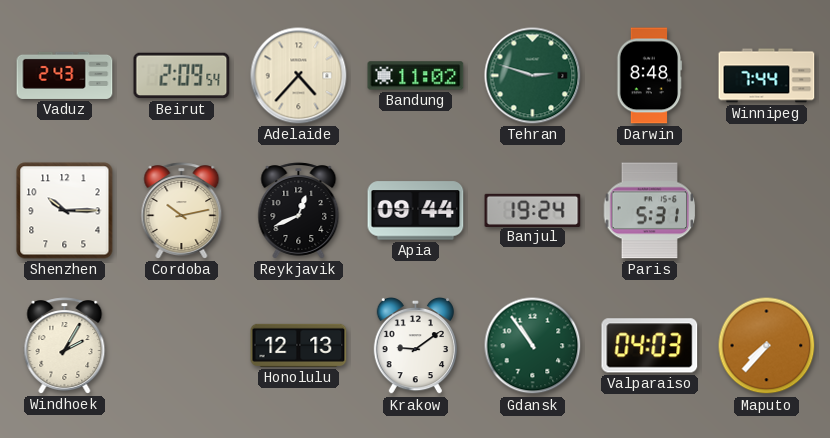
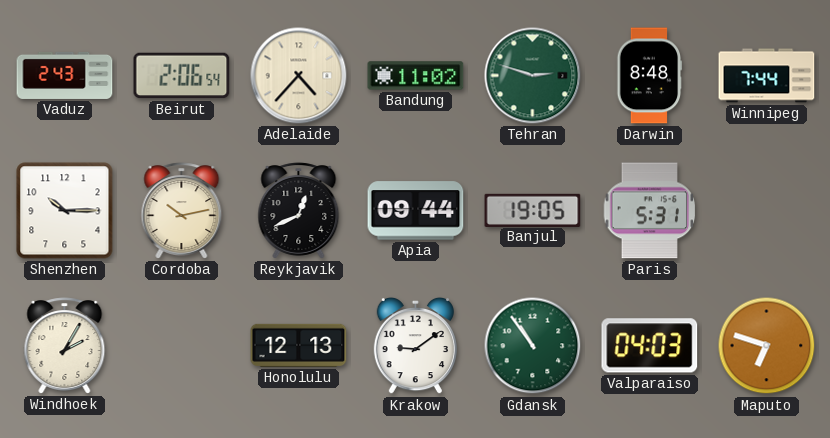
Beirut: 2:09 -> 2:06
Banjul: 19:24 -> 19:05
Maputo: 7:37 -> 6:48
